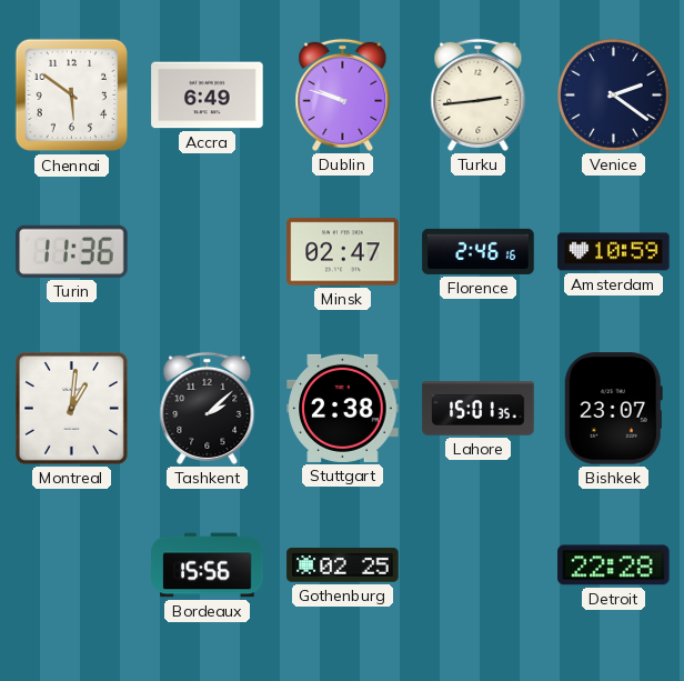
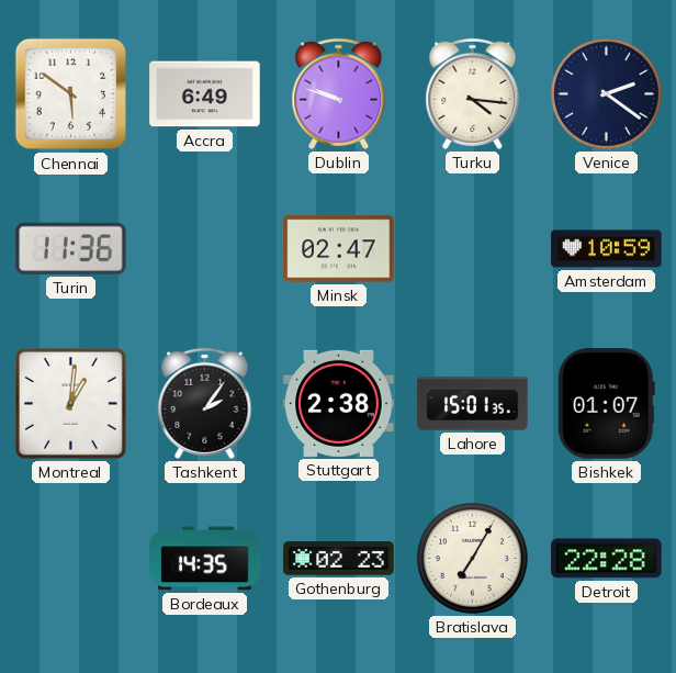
Turku: 2:44 -> 4:16
Florence: 2:46 -> none
Tashkent: 2:08 -> 2:06
Bishkek: 23:07 -> 01:07
Bordeaux: 15:56 -> 14:35
Gothenburg: 02:25 -> 02:23
Bratislava: none -> 7:05
